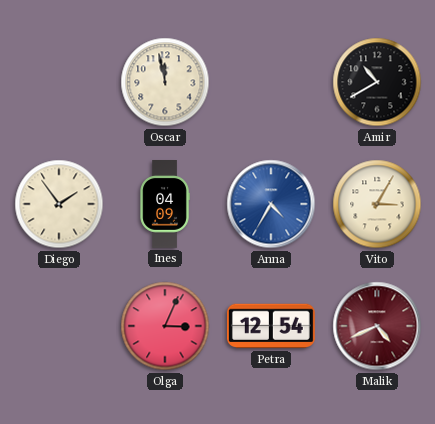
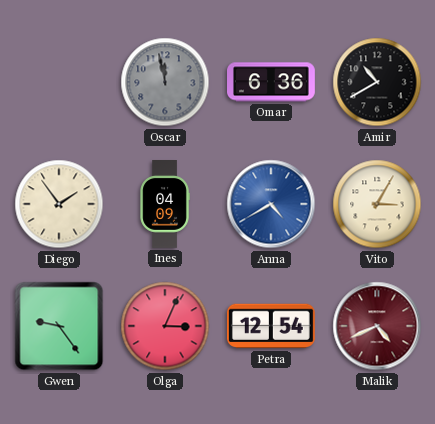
Oscar dial: cream -> grey
Omar: none -> 6:36
Anna: 4:35 -> 4:40
Gwen: none -> 9:24
